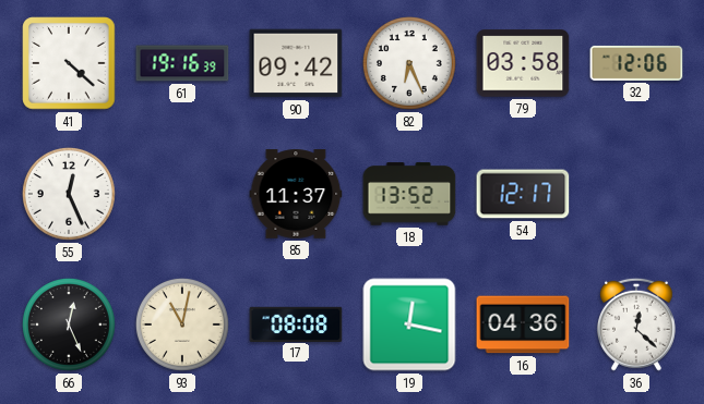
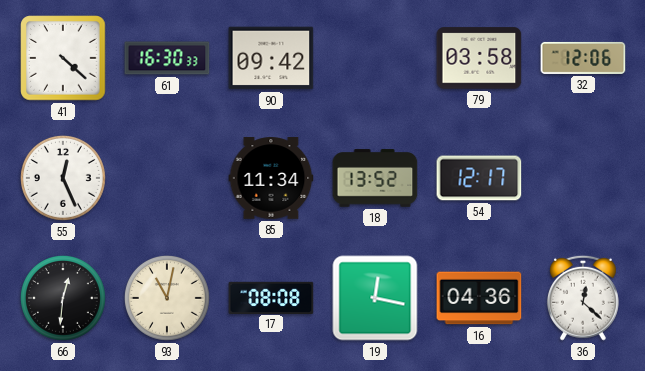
61: 19:16 -> 16:30
82: 6:26 -> none
85: 11:37 -> 11:34
66: 12:26 -> 12:31
